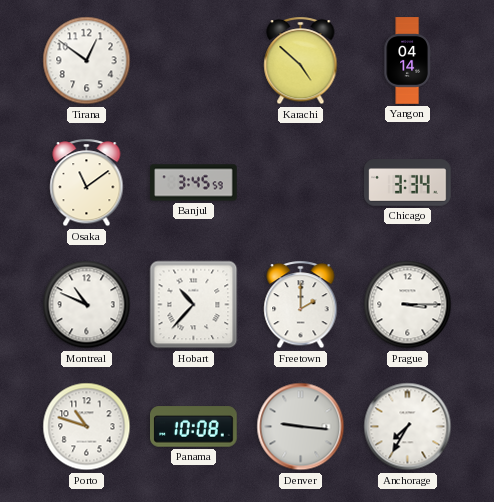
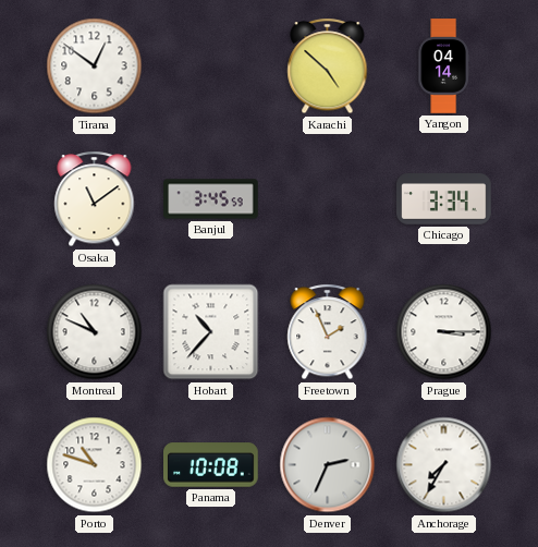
Freetown: 2:00 -> 1:56
Denver: 9:16 -> 2:34
